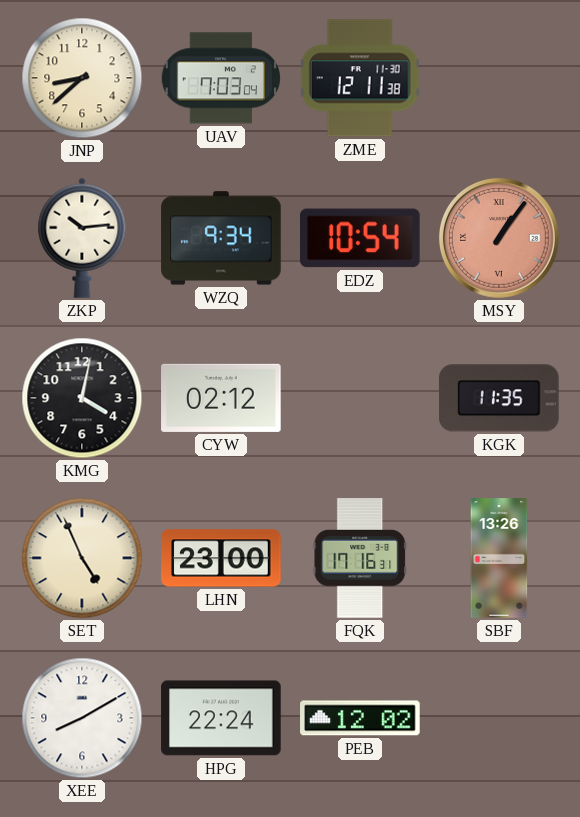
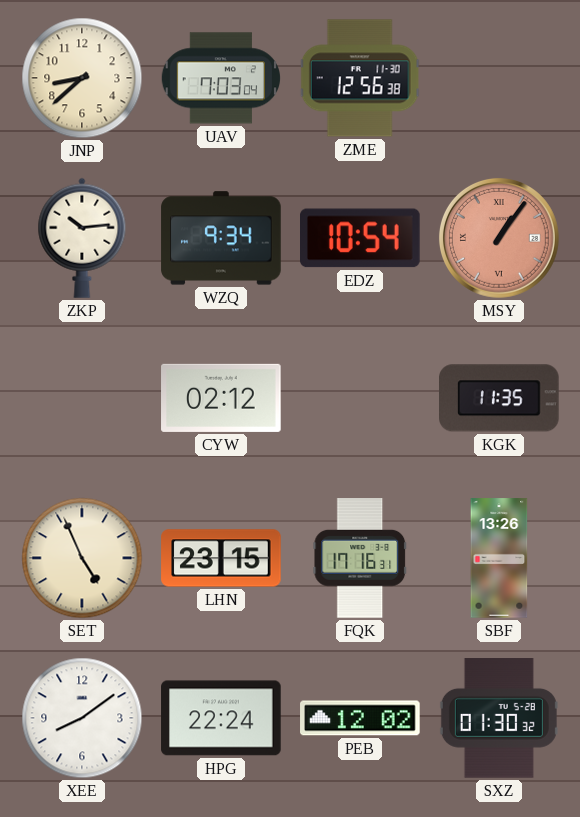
ZME: 12:11 -> 12:56
KMG: 4:02 -> none
LHN: 23:00 -> 23:15
XEE: 8:10 -> 8:09
SXZ: none -> 01:30
